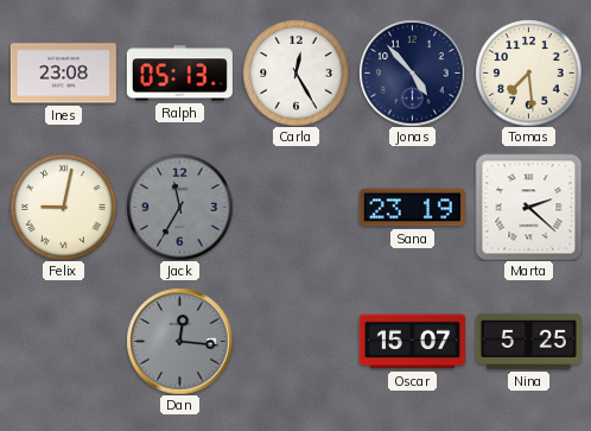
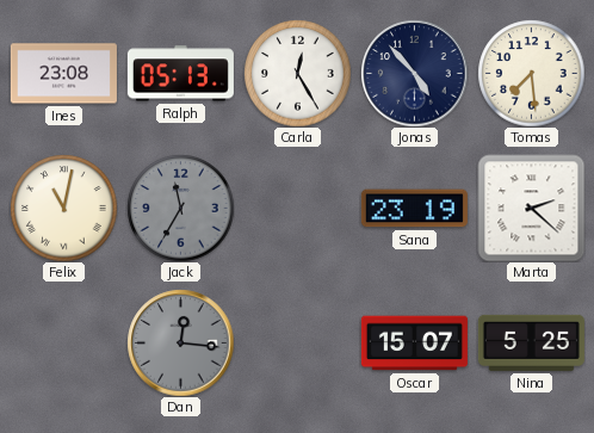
Felix: 9:02 -> 11:02
